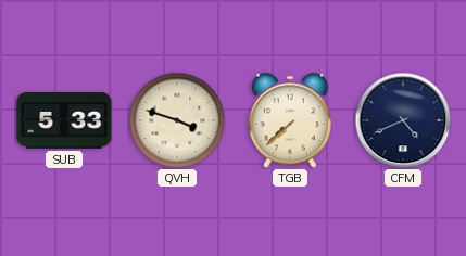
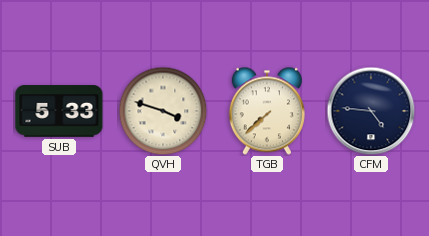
CFM: 4:41 -> 4:46
